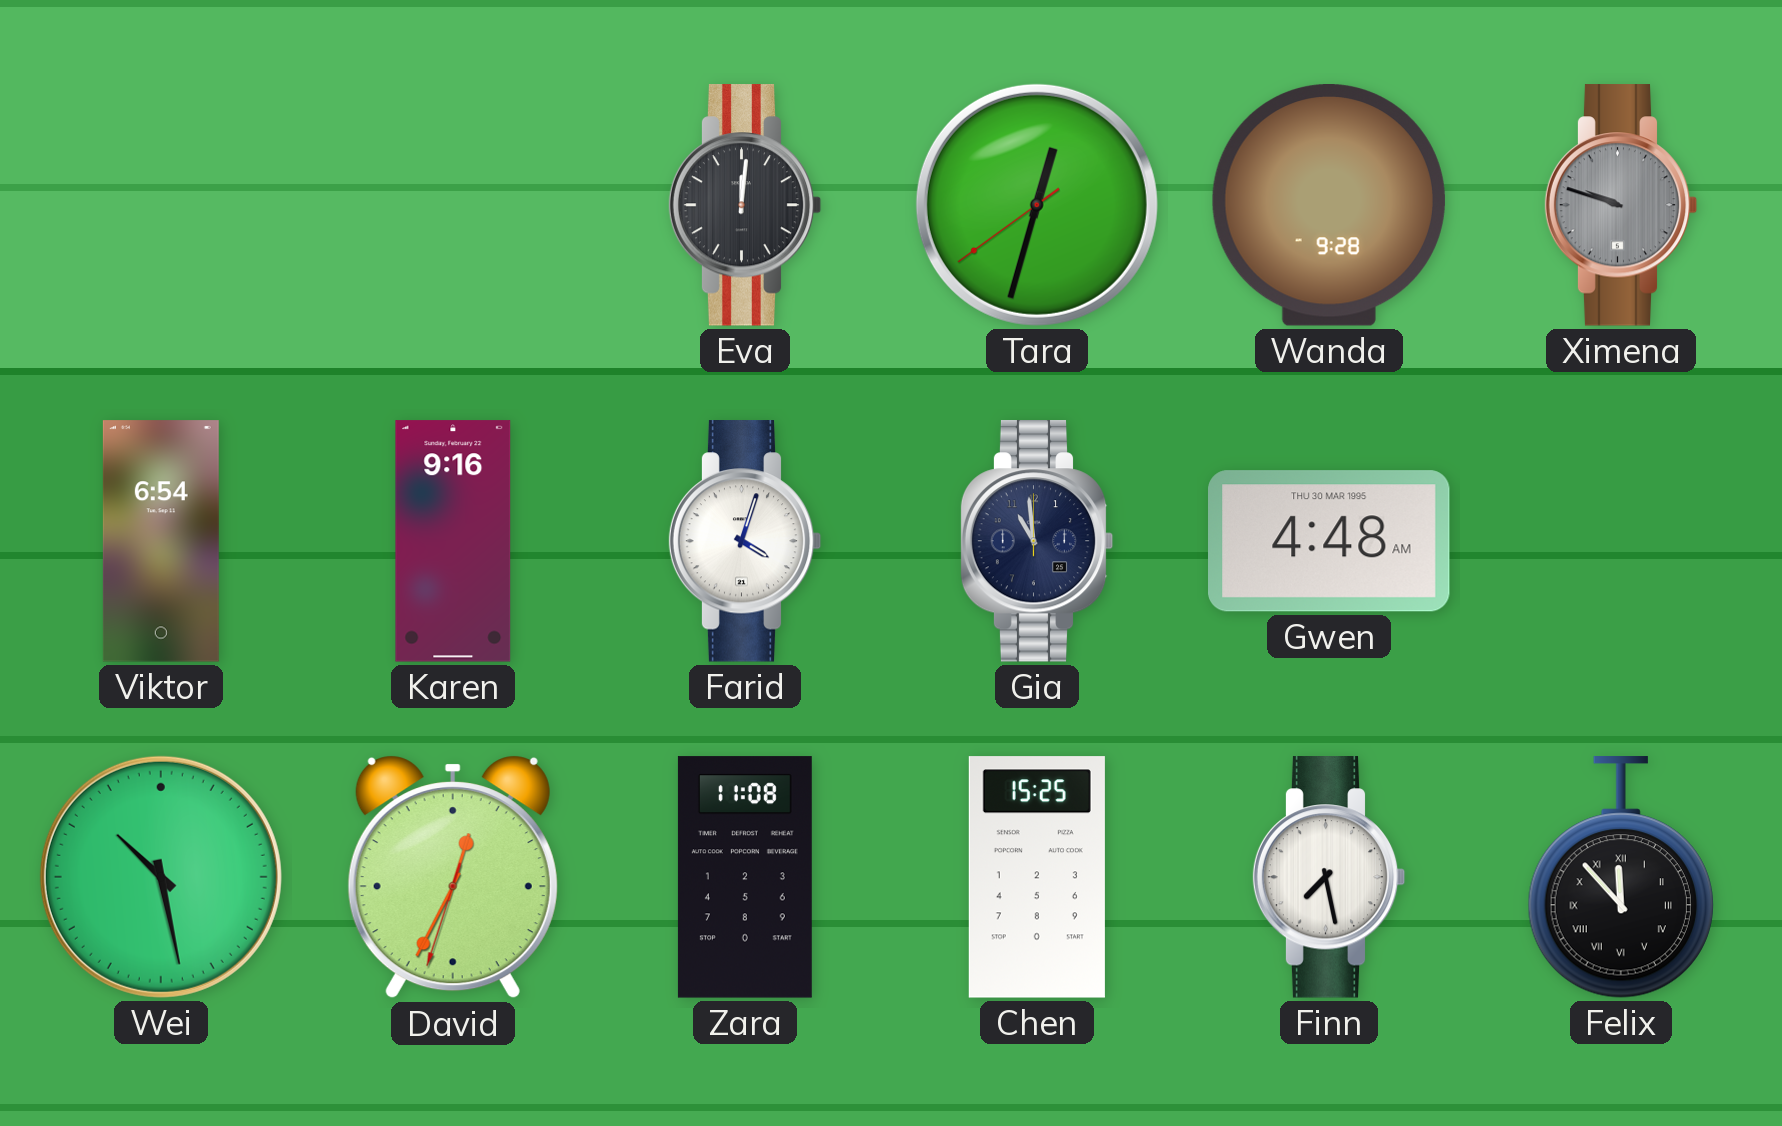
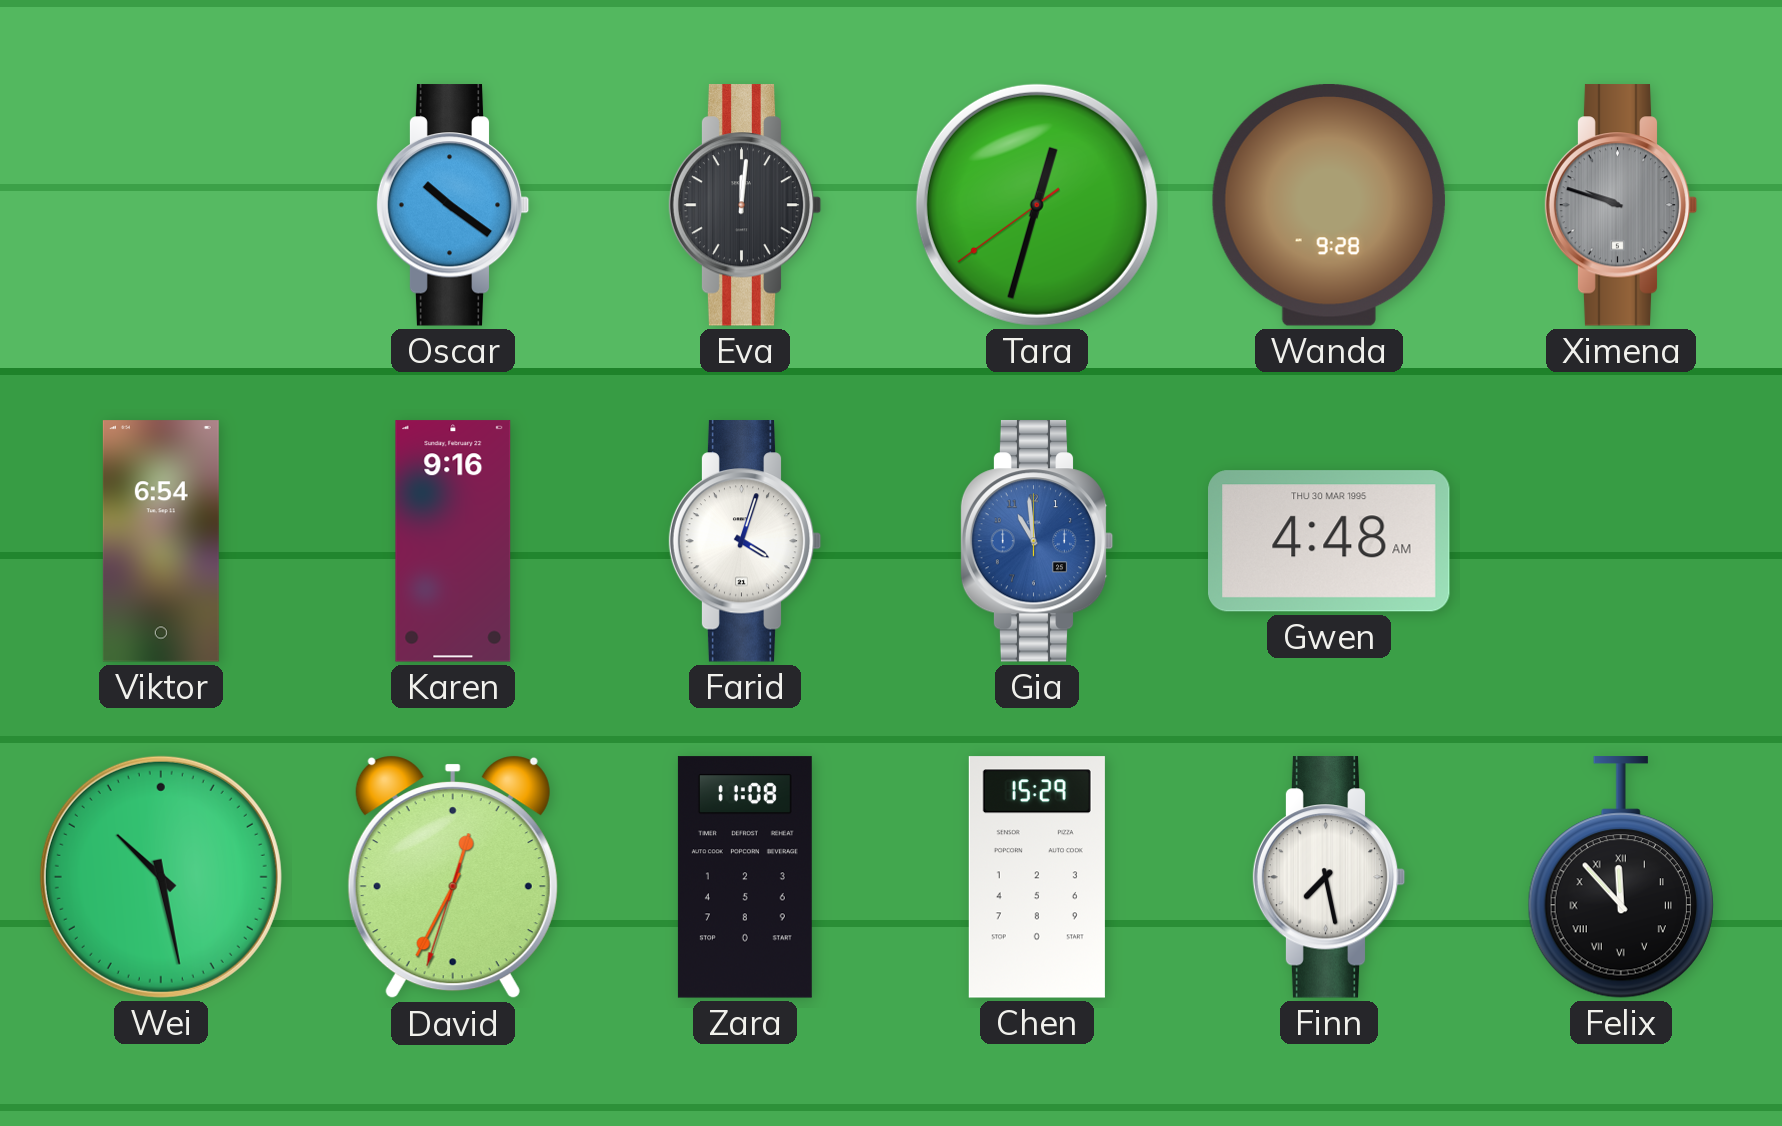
Oscar: none -> 10:21
Gia dial: navy -> blue
Chen: 15:25 -> 15:29
